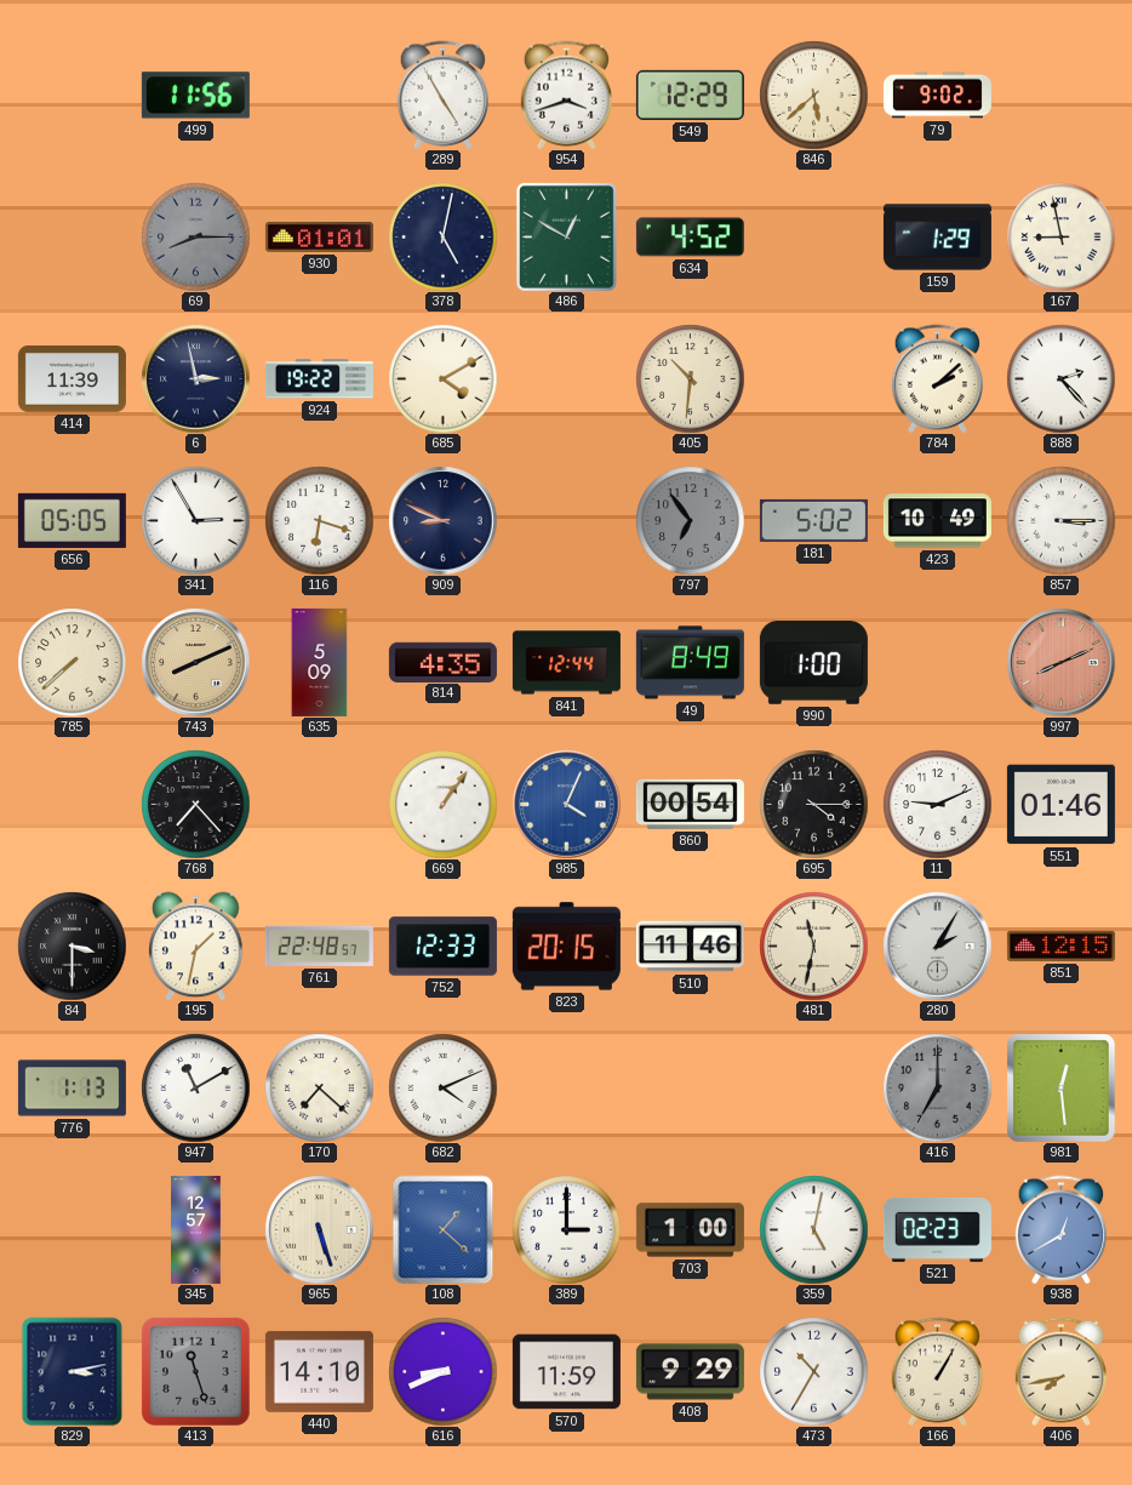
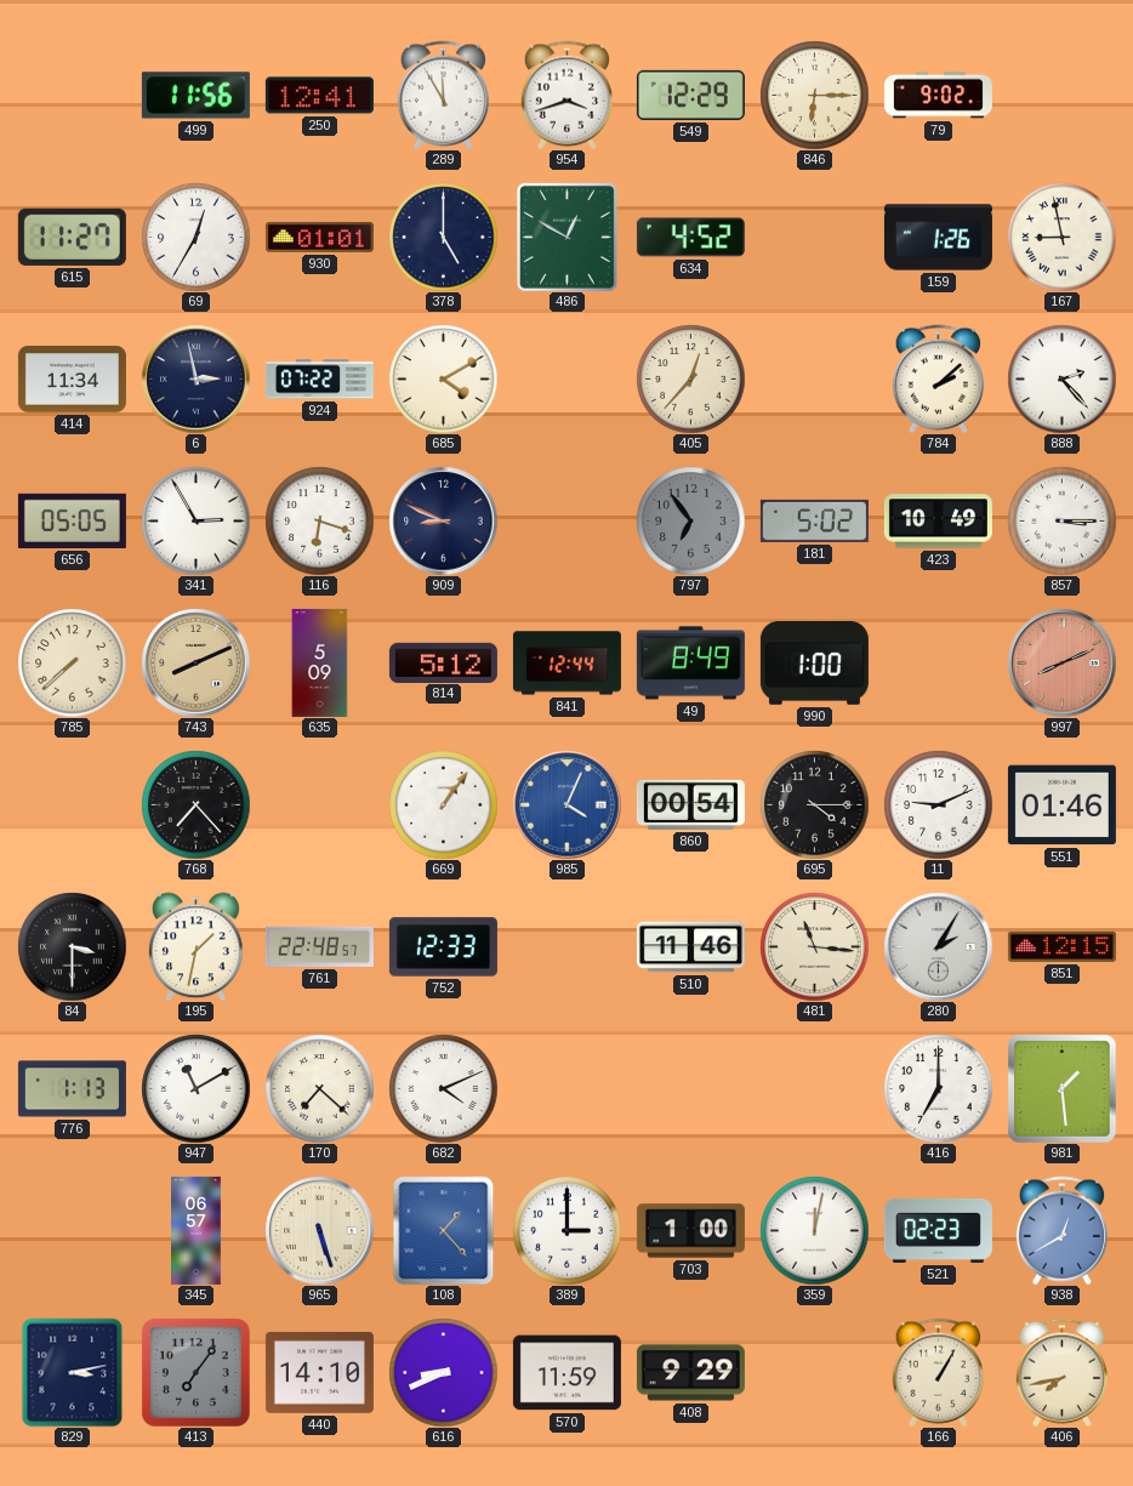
250: none -> 12:41
289: 4:55 -> 11:55
846: 5:38 -> 6:15
615: none -> 11:27
69: 8:15 -> 12:35
69 dial: grey -> white
378: 5:02 -> 5:00
159: 1:29 -> 1:26
414: 11:39 -> 11:34
924: 19:22 -> 07:22
405: 10:31 -> 12:37
814: 4:35 -> 5:12
823: 20:15 -> none
481: 11:32 -> 11:16
416 dial: grey -> white
981: 12:29 -> 1:29
345: 12:57 -> 06:57
108: 1:22 -> 1:23
359: 5:02 -> 12:02
413: 11:27 -> 7:06
473: 10:35 -> none
